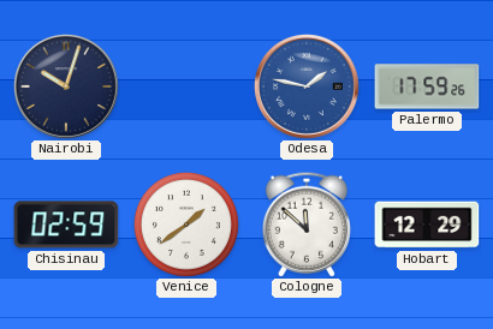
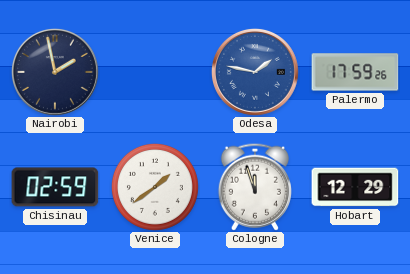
Nairobi: 10:03 -> 1:58
Cologne: 11:52 -> 11:57
